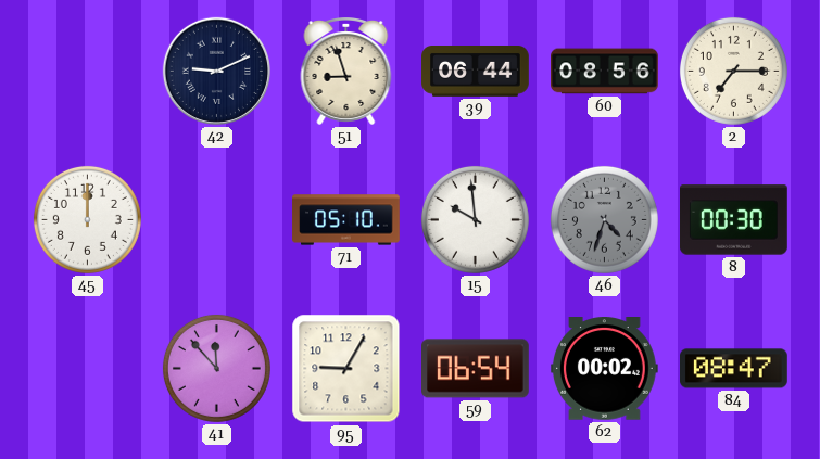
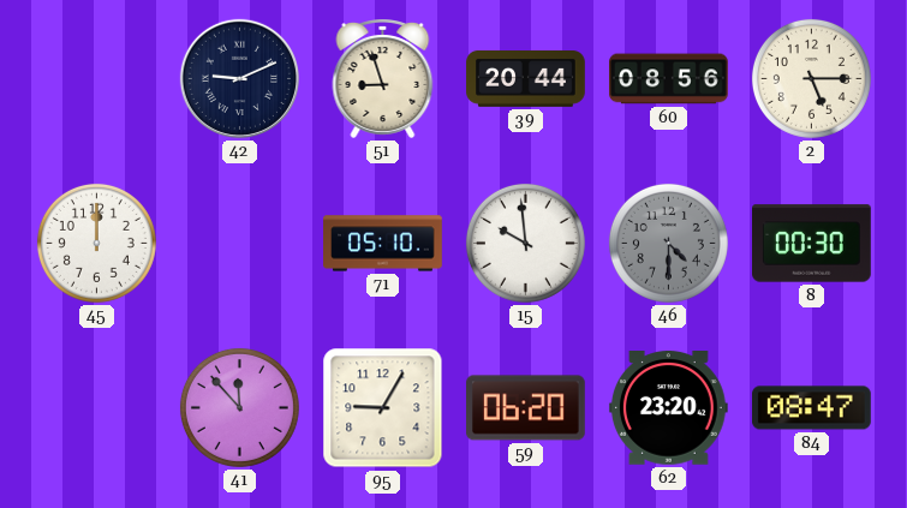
39: 06:44 -> 20:44
2: 7:15 -> 5:15
46: 4:33 -> 4:30
59: 06:54 -> 06:20
62: 00:02 -> 23:20
